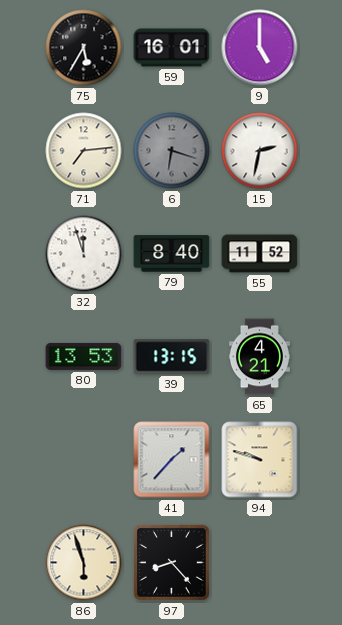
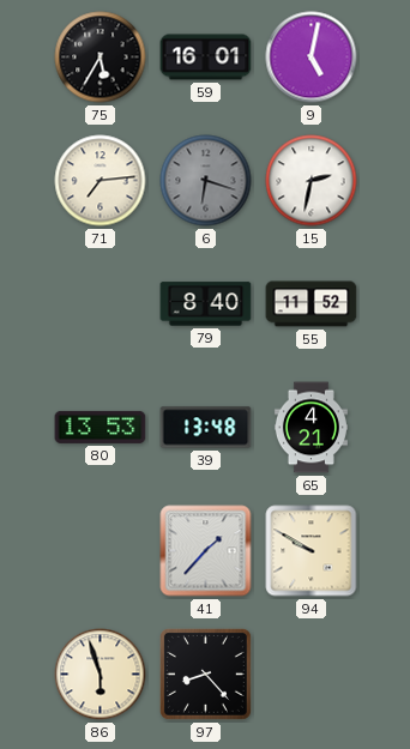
9: 5:00 -> 5:02
32: 11:57 -> none
39: 13:15 -> 13:48
94: 9:48 -> 9:50
